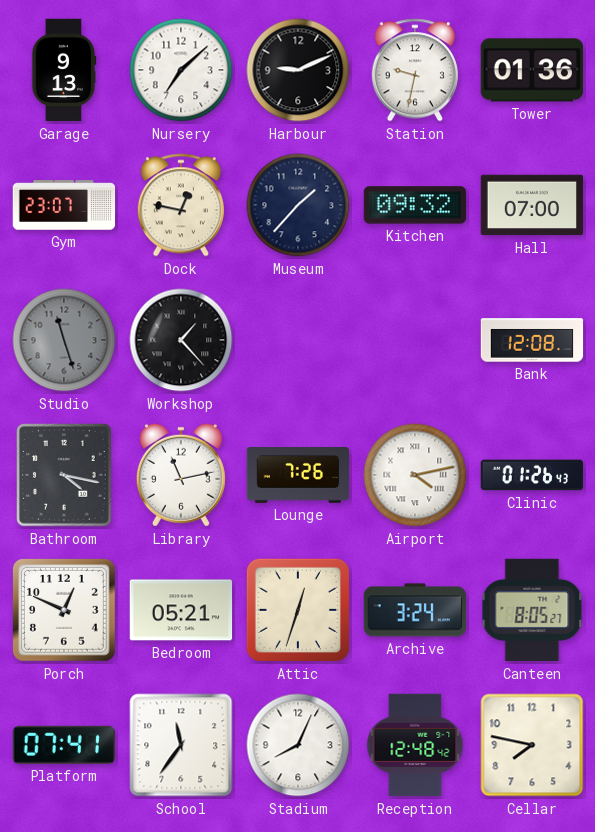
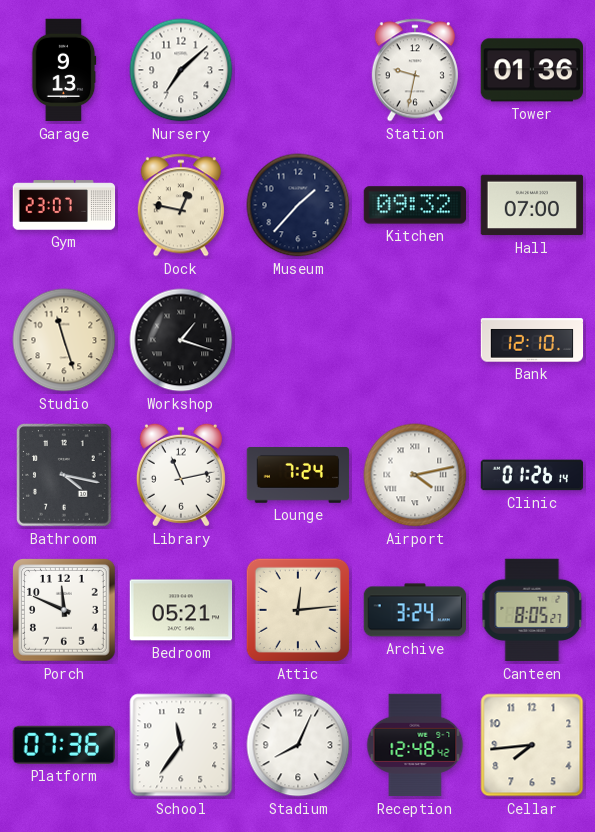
Harbour: 9:11 -> none
Studio dial: grey -> cream
Workshop: 1:23 -> 1:18
Bank: 12:08 -> 12:10
Lounge: 7:26 -> 7:24
Clinic: 01:26:43 -> 01:26:14
Porch: 12:49 -> 11:49
Attic: 12:33 -> 12:14
Platform: 07:41 -> 07:36
Cellar: 7:47 -> 7:44
